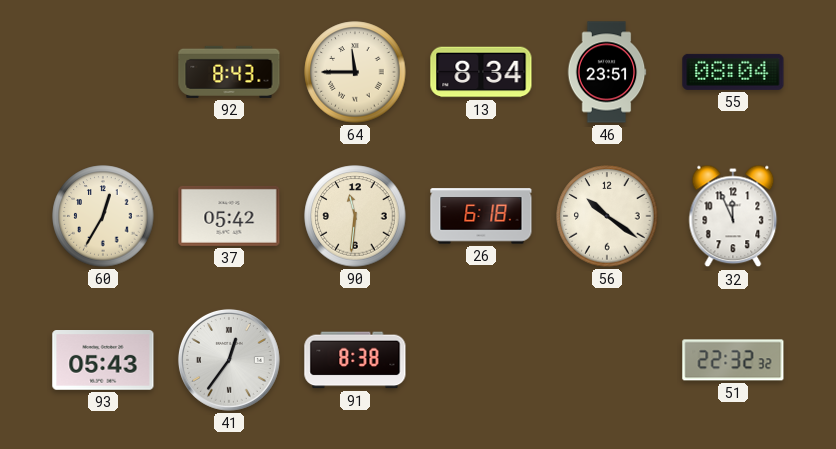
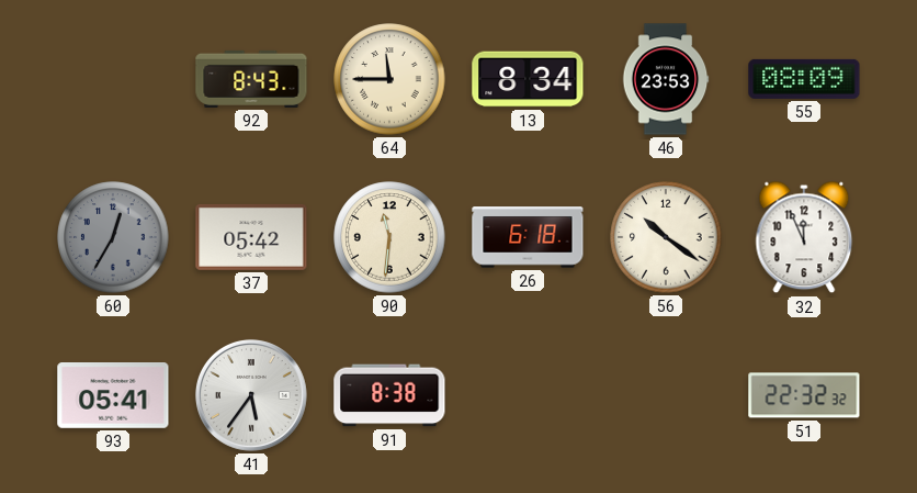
46: 23:51 -> 23:53
55: 08:04 -> 08:09
60 dial: cream -> grey
93: 05:43 -> 05:41
41: 12:36 -> 5:36
